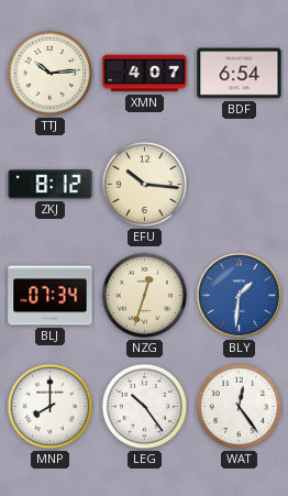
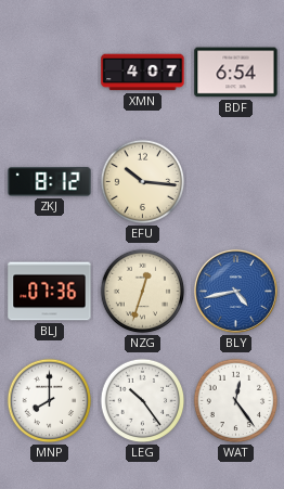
TTJ: 10:14 -> none
BLJ: 07:34 -> 07:36
BLY: 1:31 -> 4:43
